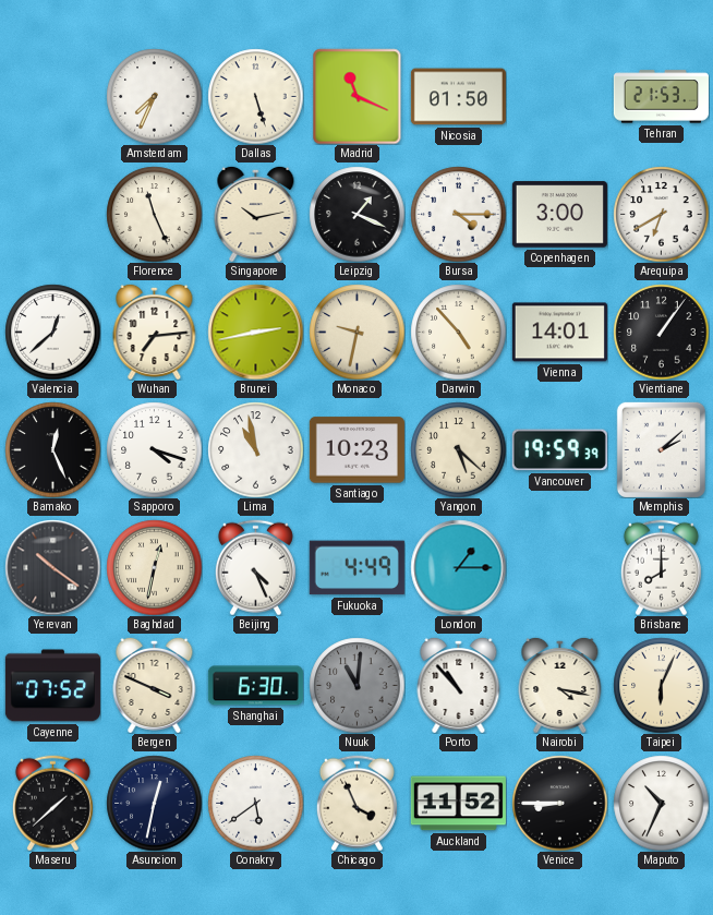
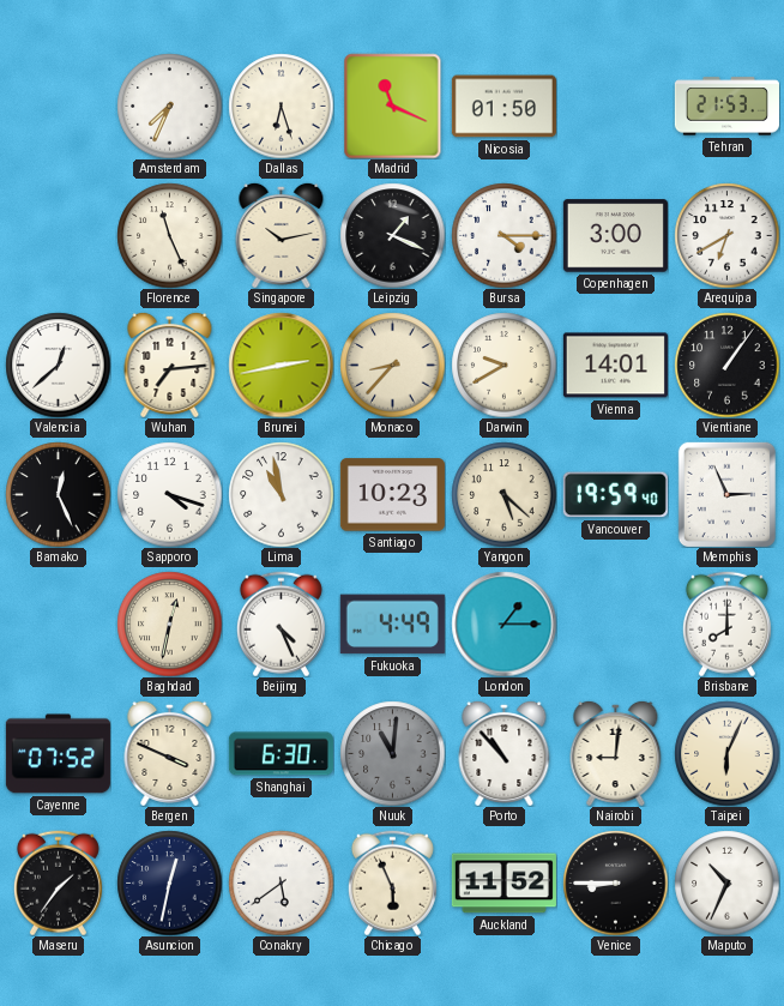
Dallas: 5:27 -> 6:27
Monaco: 9:32 -> 8:37
Darwin: 4:53 -> 9:40
Vancouver: 19:59:39 -> 19:59:40
Memphis: 2:08 -> 2:56
Yerevan: 10:21 -> none
Nairobi: 4:17 -> 9:01
Maseru: 1:38 -> 1:36
Chicago: 3:56 -> 5:56
